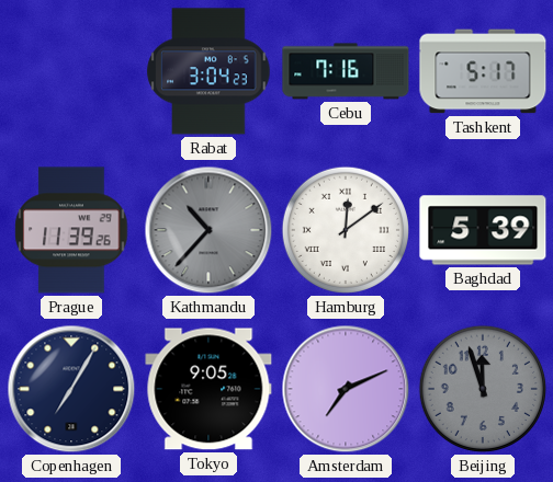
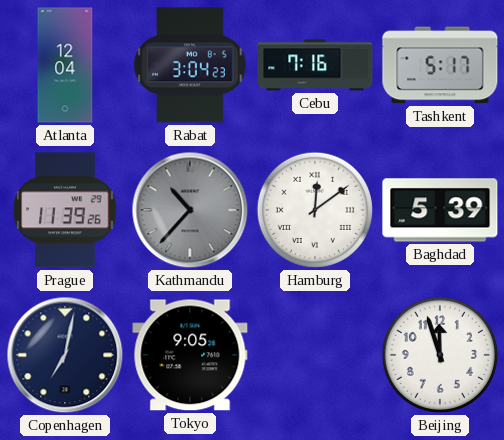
Atlanta: none -> 12:04
Copenhagen: 7:05 -> 7:02
Amsterdam: 7:11 -> none
Beijing dial: grey -> white
